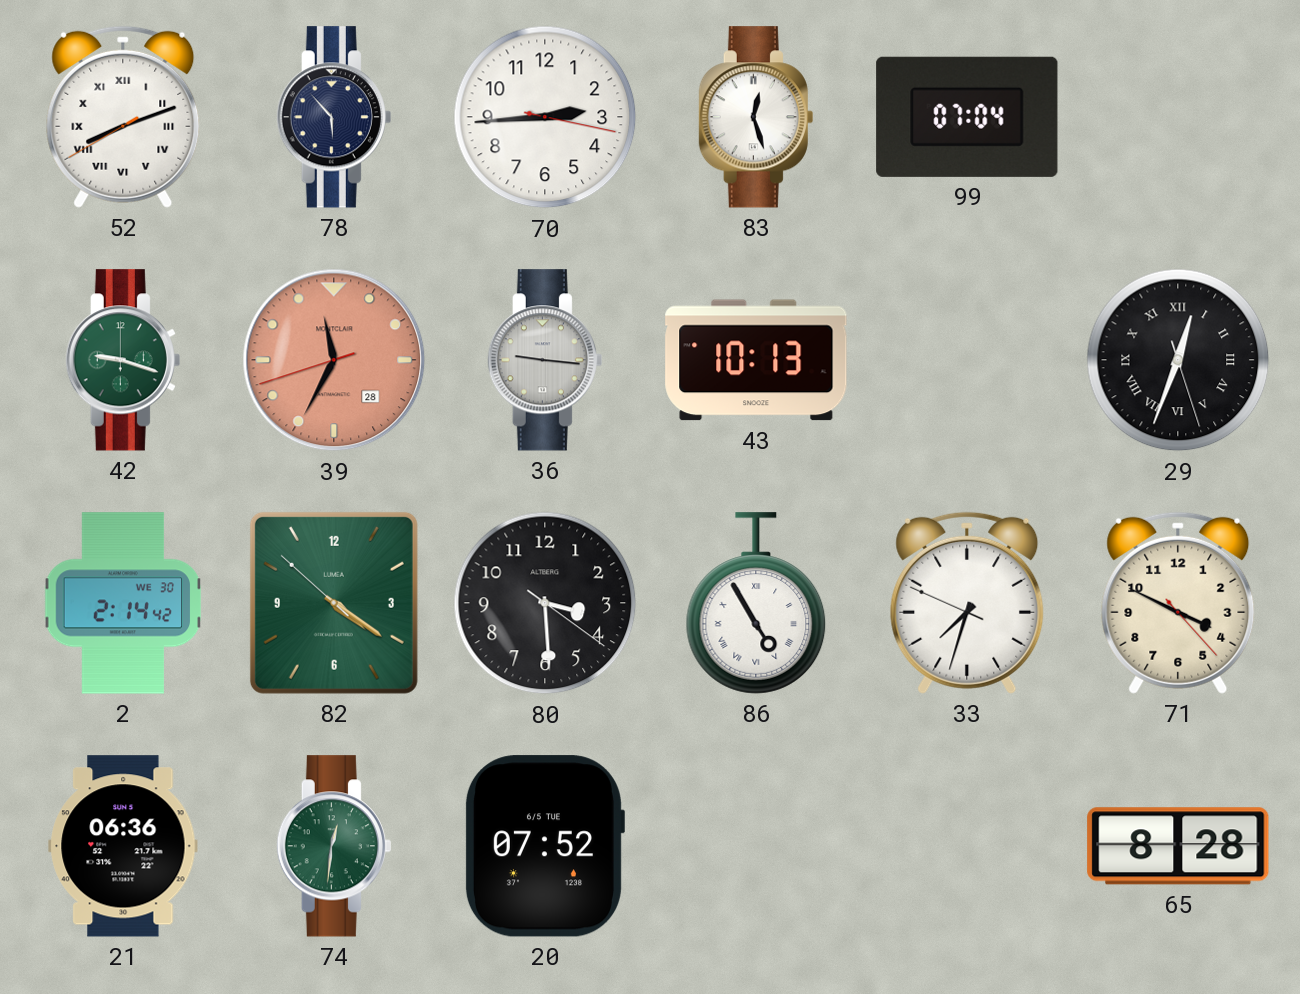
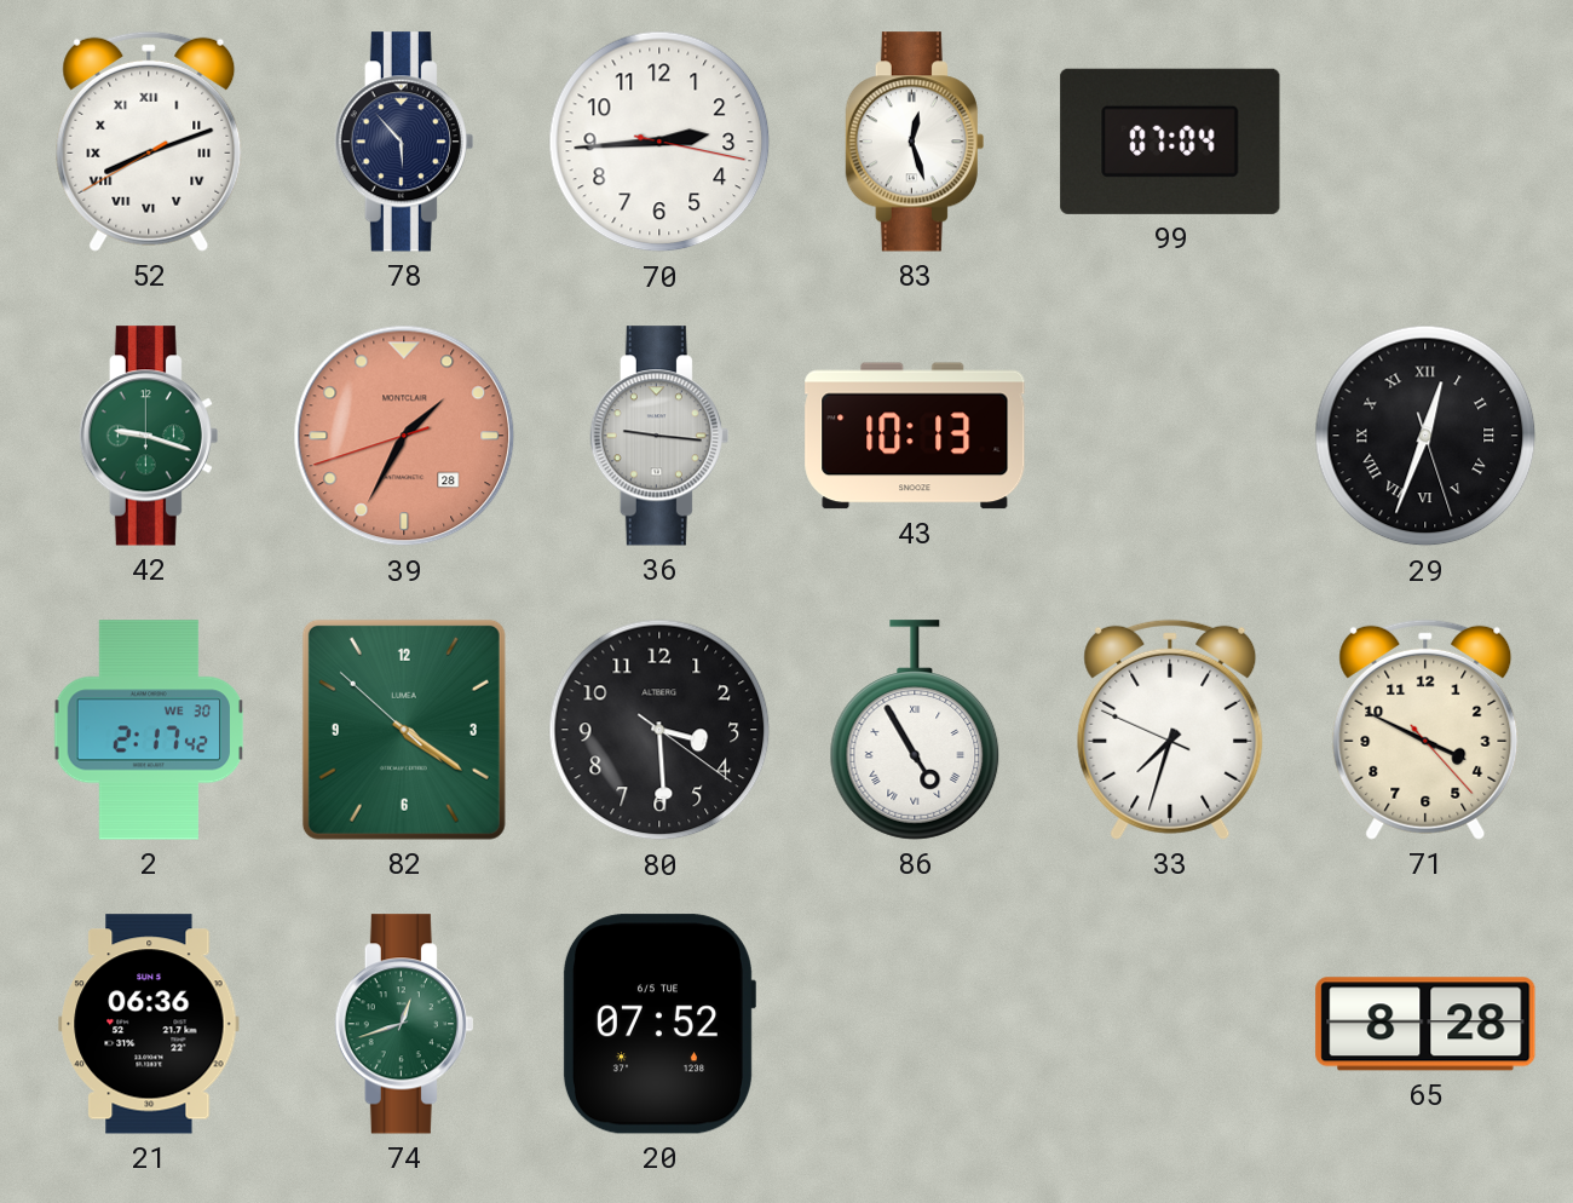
39: 11:34 -> 1:34
2: 2:14 -> 2:17
74: 12:31 -> 12:42
